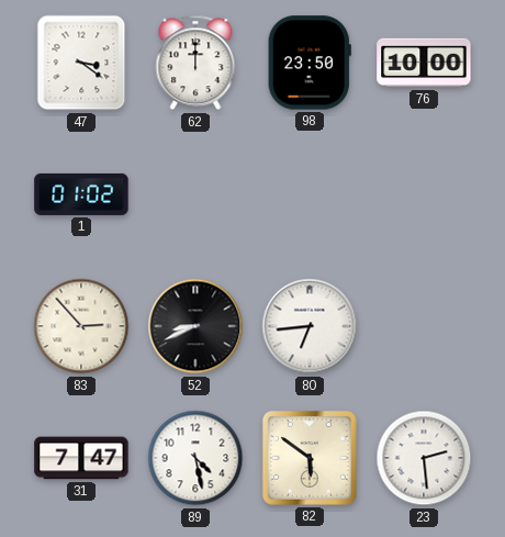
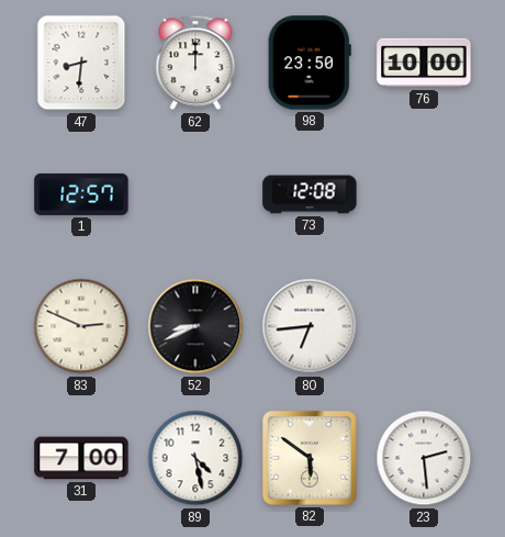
47: 3:21 -> 8:31
1: 01:02 -> 12:57
73: none -> 12:08
83: 2:53 -> 2:49
31: 7:47 -> 7:00
